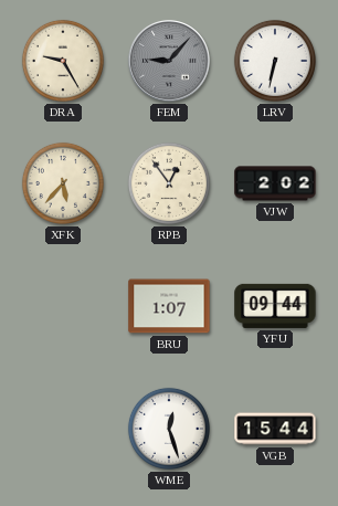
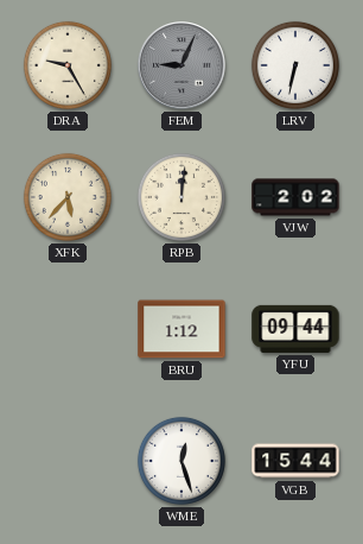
FEM: 9:07 -> 9:04
RPB: 12:54 -> 12:01
BRU: 1:07 -> 1:12
